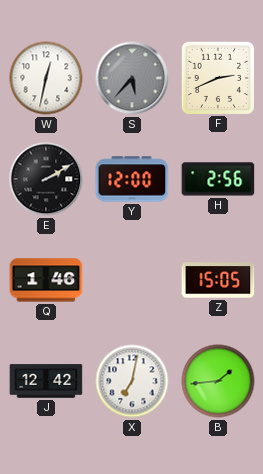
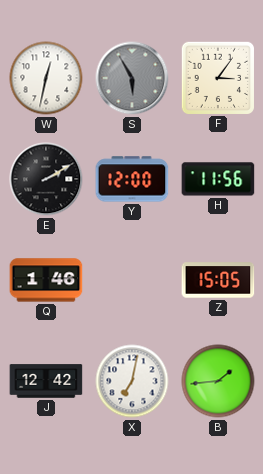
S: 5:37 -> 5:55
F: 2:41 -> 3:06
H: 2:56 -> 11:56
